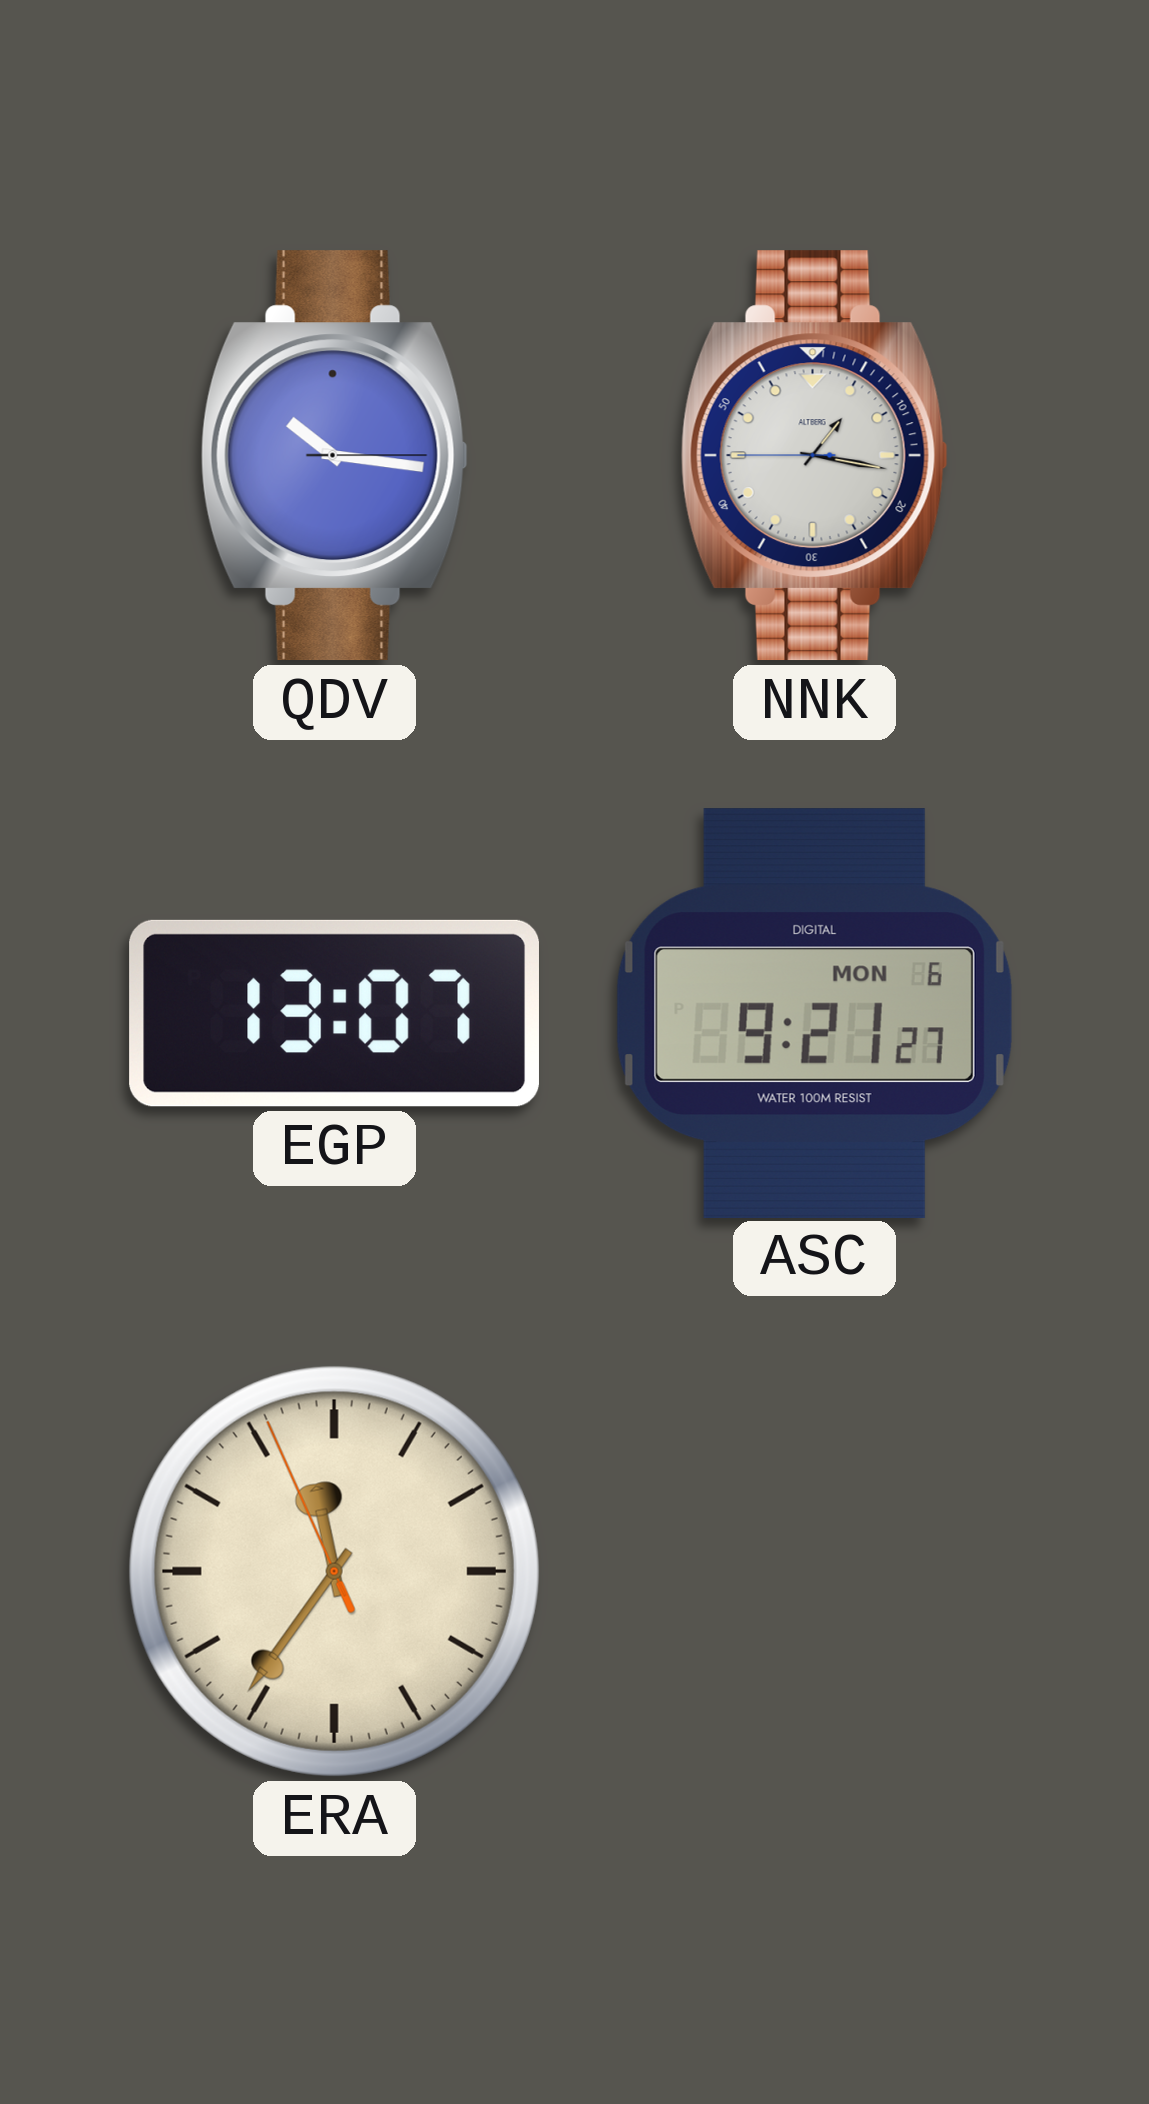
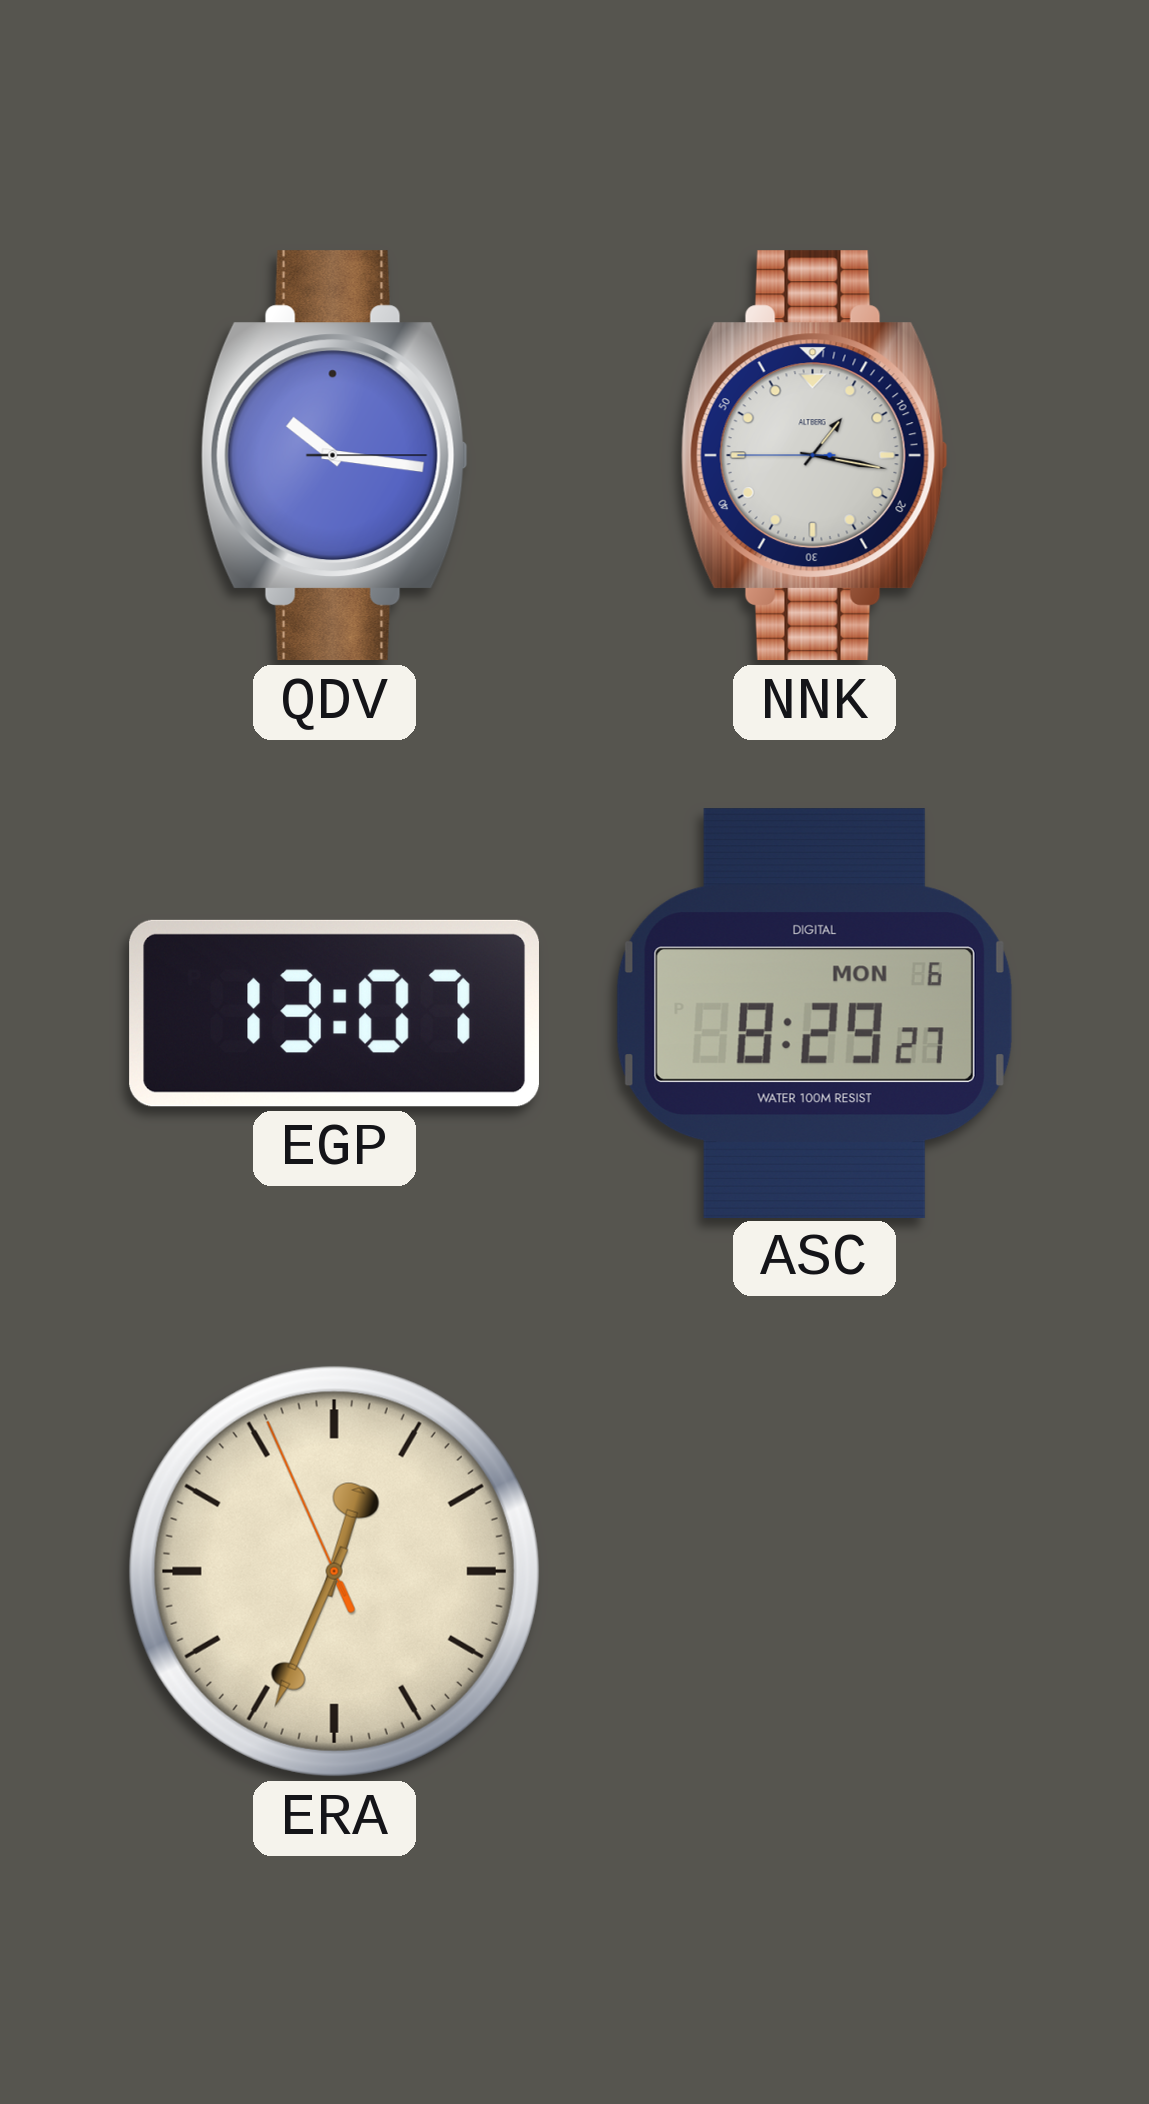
ASC: 9:21 -> 8:29
ERA: 11:35 -> 12:33
